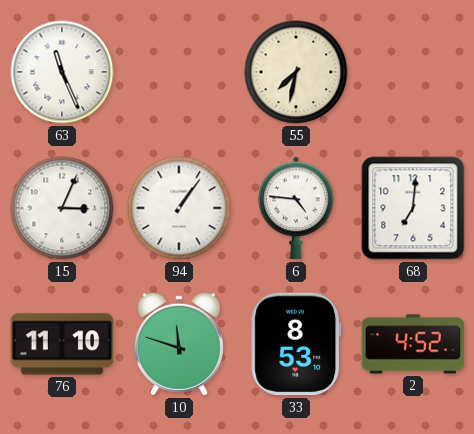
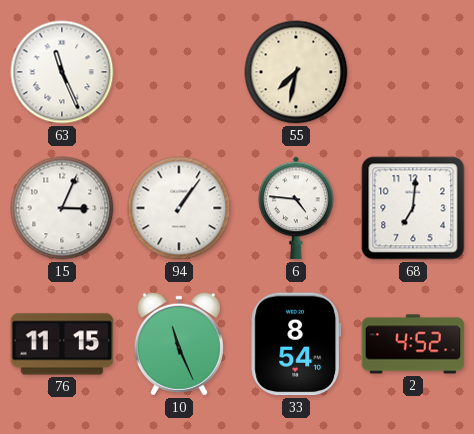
76: 11:10 -> 11:15
10: 11:48 -> 11:26
33: 8:53 -> 8:54
